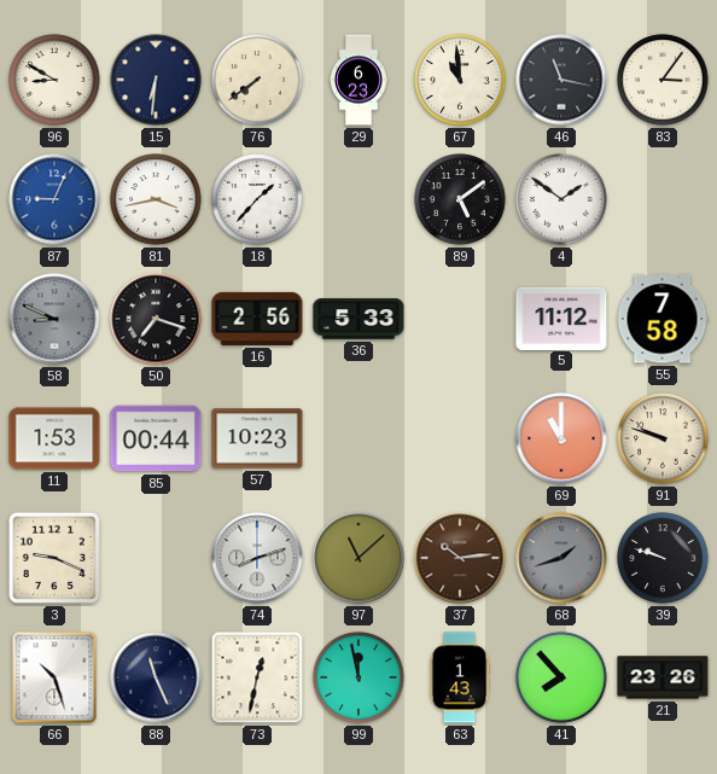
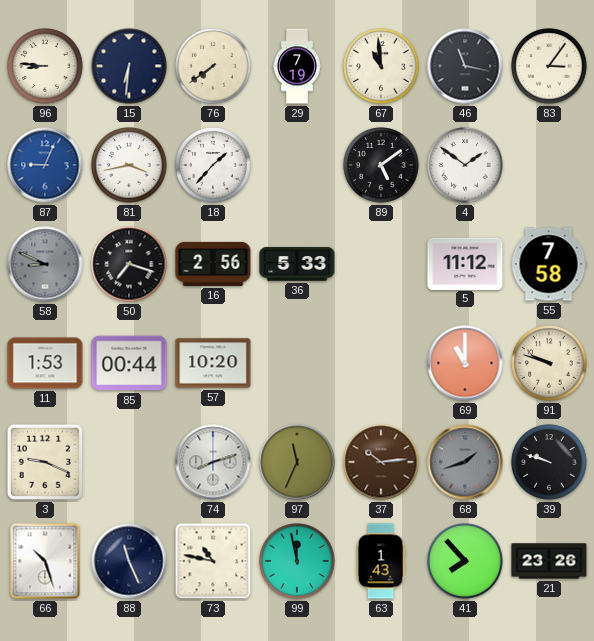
96: 8:50 -> 8:46
29: 6:23 -> 7:19
57: 10:23 -> 10:20
97: 11:08 -> 11:34
73: 12:32 -> 10:47
